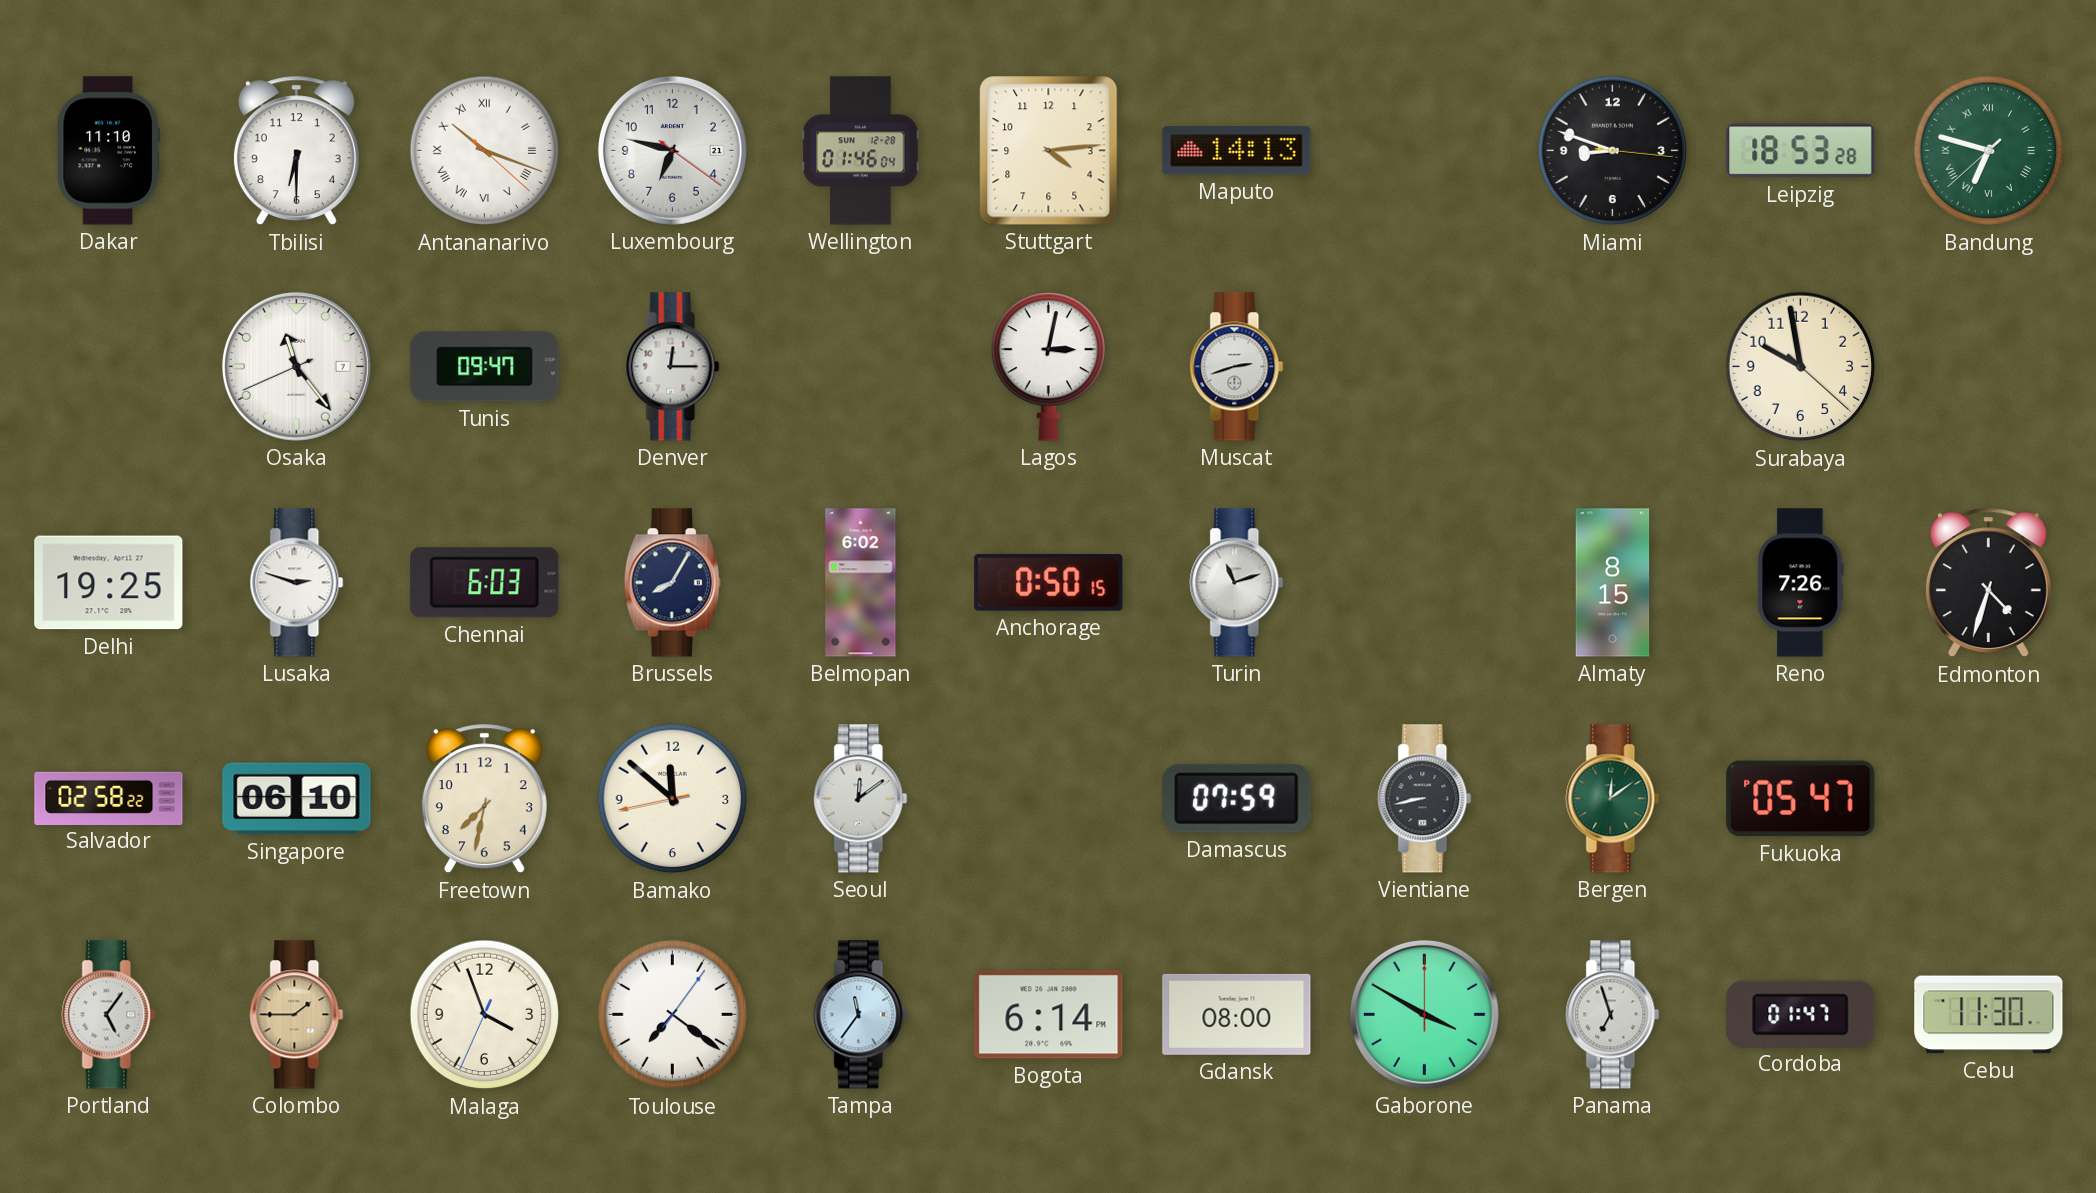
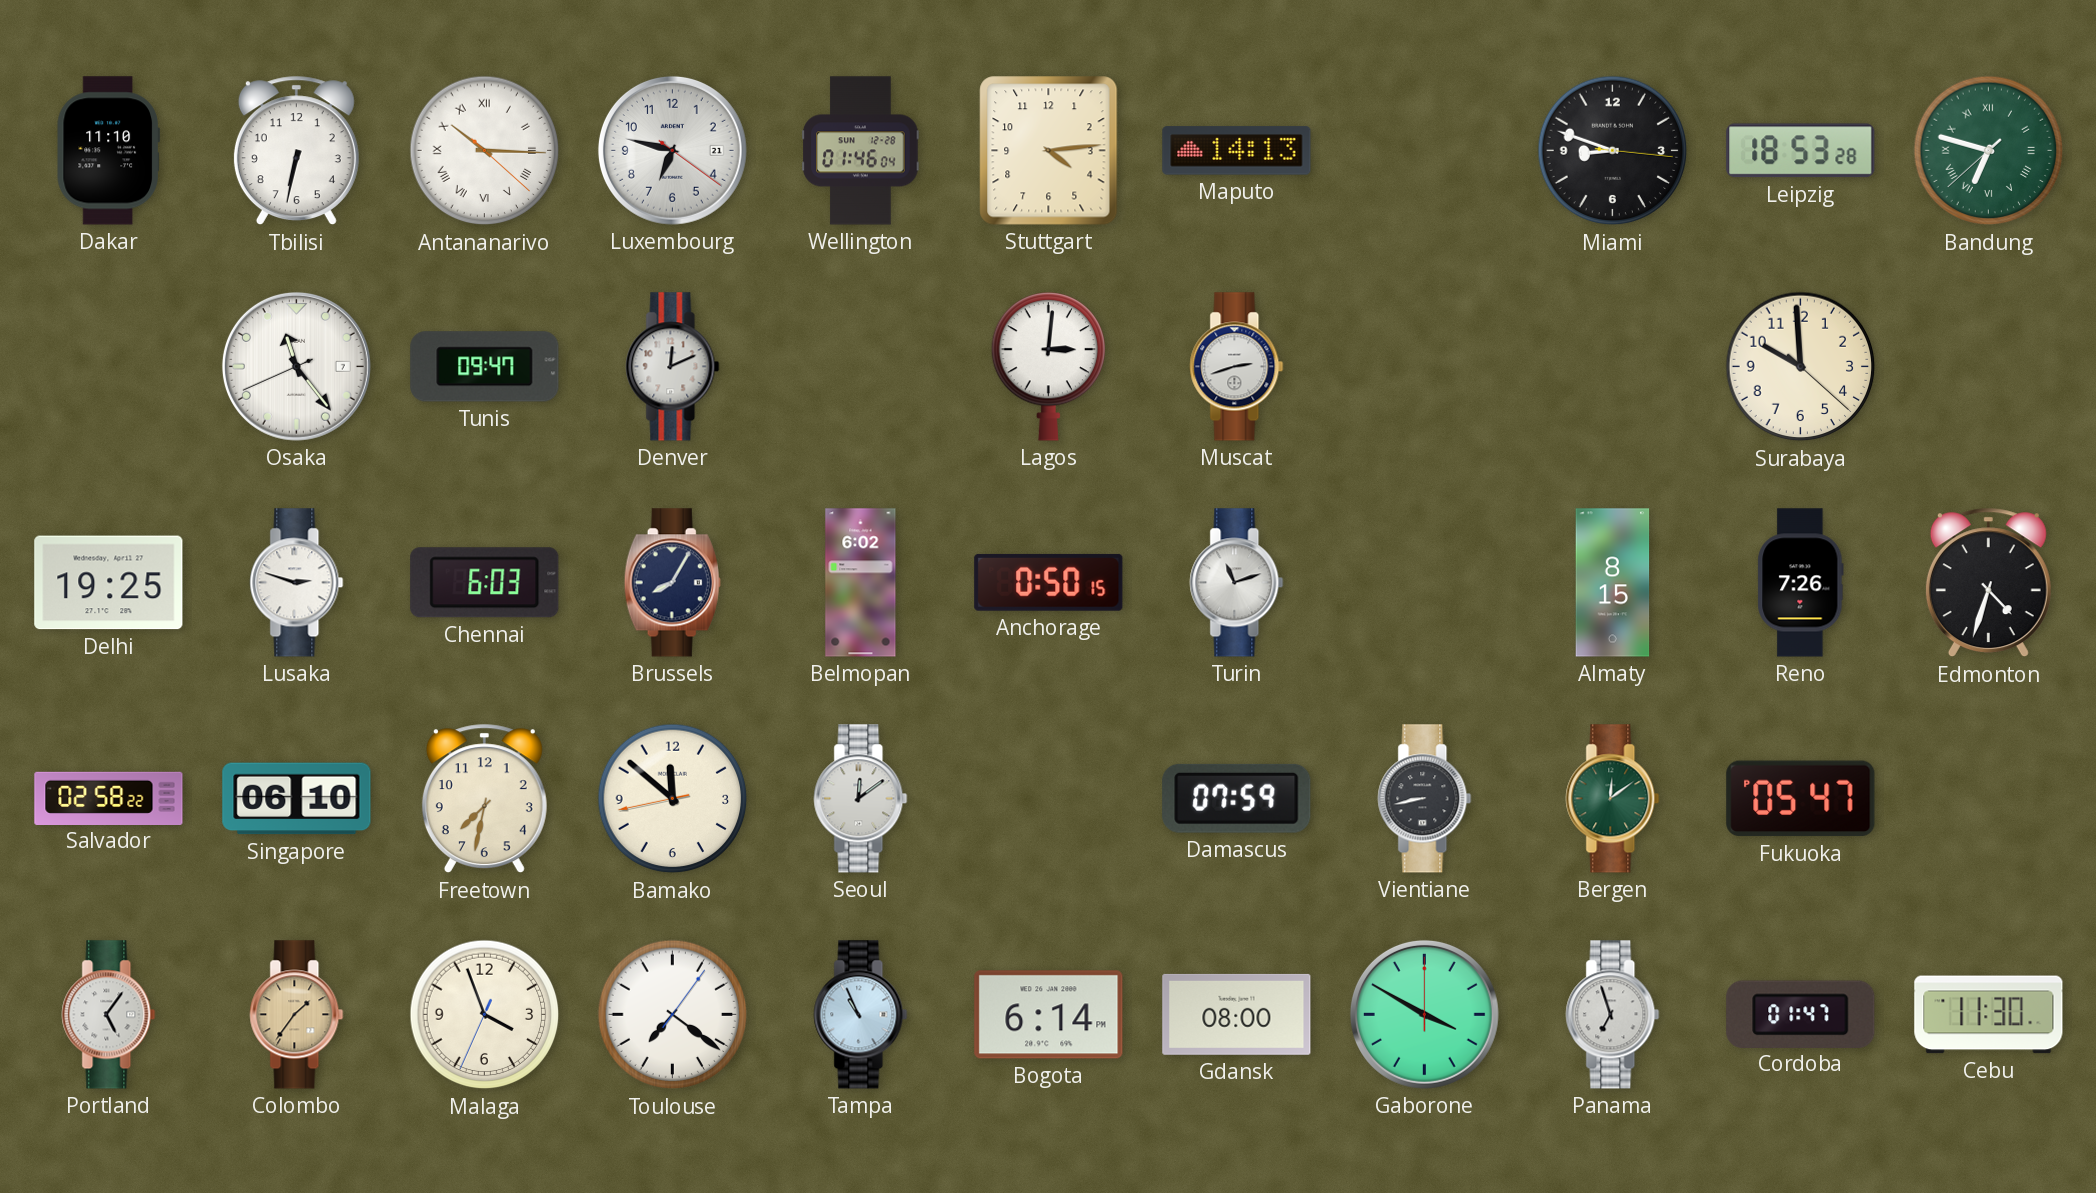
Tbilisi: 6:30 -> 6:32
Antananarivo: 10:18 -> 10:15
Denver: 12:15 -> 12:11
Lagos: 3:02 -> 3:01
Surabaya: 9:58 -> 9:59
Colombo: 1:45 -> 1:36
Tampa: 11:36 -> 10:56
